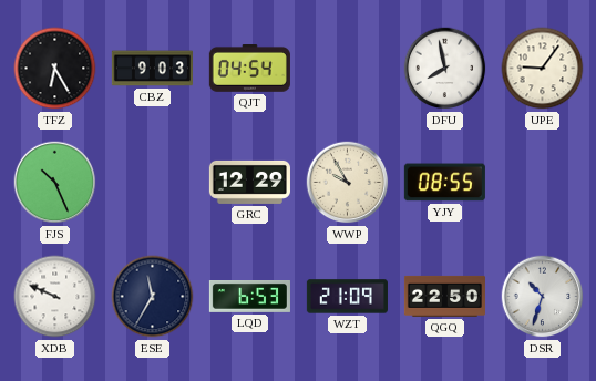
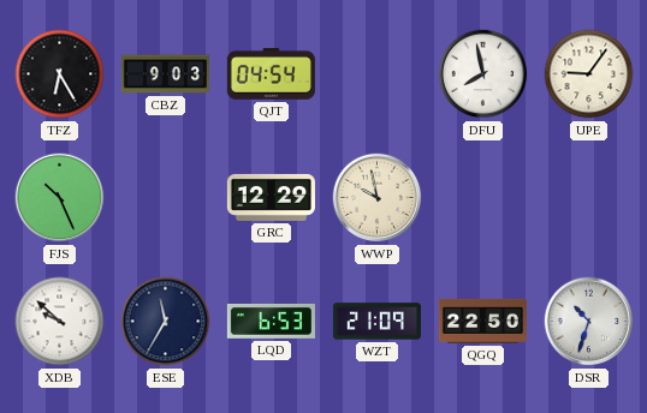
WWP: 9:55 -> 9:58
YJY: 08:55 -> none
XDB: 9:49 -> 9:52
